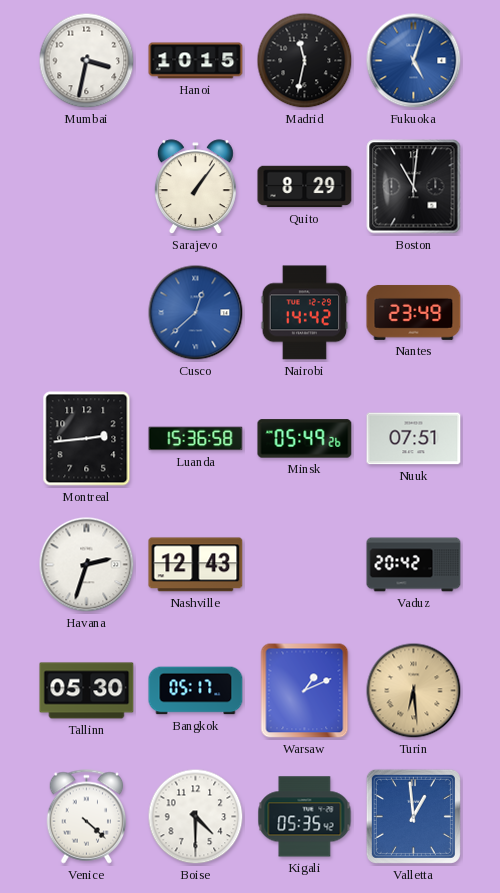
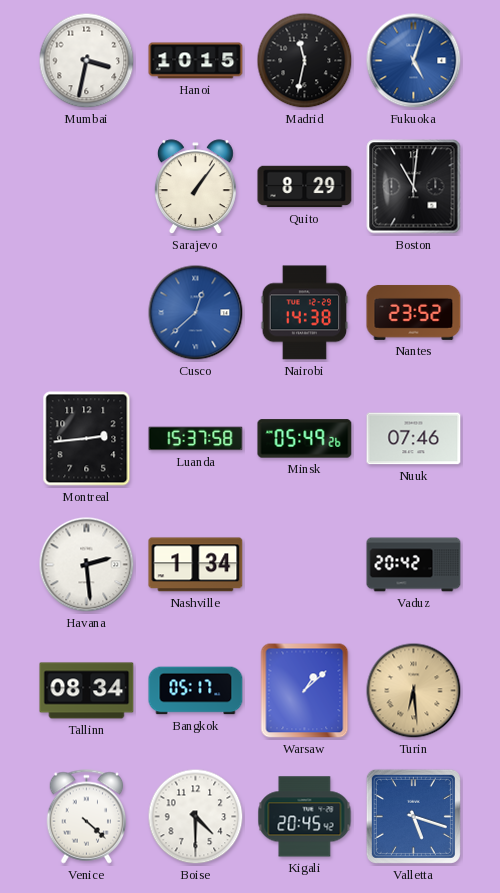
Nairobi: 14:42 -> 14:38
Nantes: 23:49 -> 23:52
Luanda: 15:36 -> 15:37
Nuuk: 07:51 -> 07:46
Havana: 2:33 -> 2:29
Nashville: 12:43 -> 1:34
Tallinn: 05:30 -> 08:34
Warsaw: 1:11 -> 1:08
Kigali: 05:35 -> 20:45
Valletta: 12:59 -> 5:18
